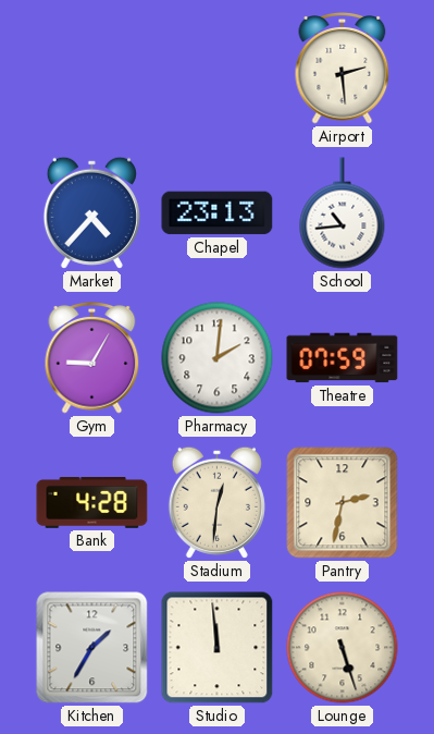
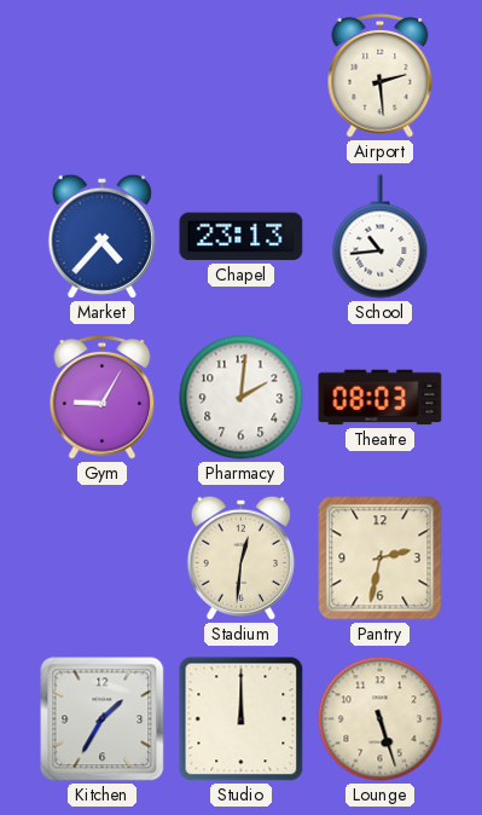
Theatre: 07:59 -> 08:03
Bank: 4:28 -> none
Studio: 11:59 -> 12:00
